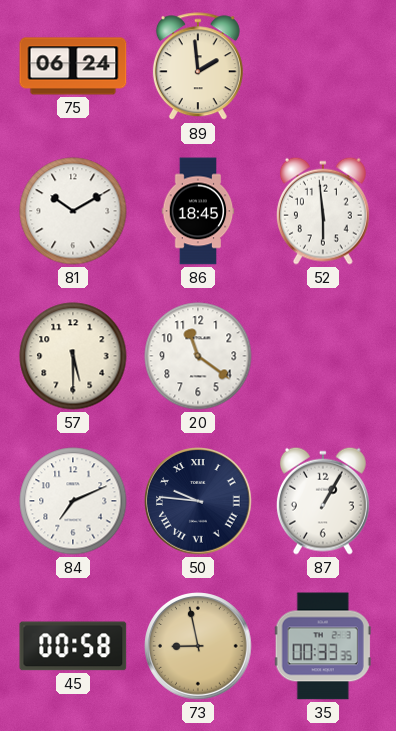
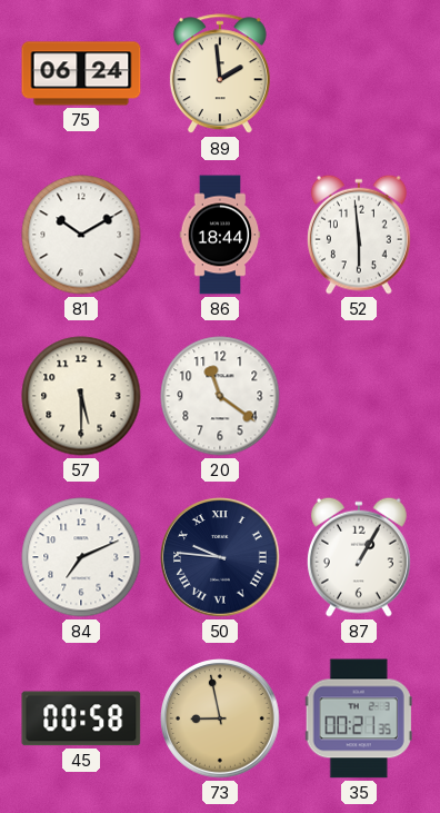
86: 18:45 -> 18:44
35: 00:33 -> 00:21
